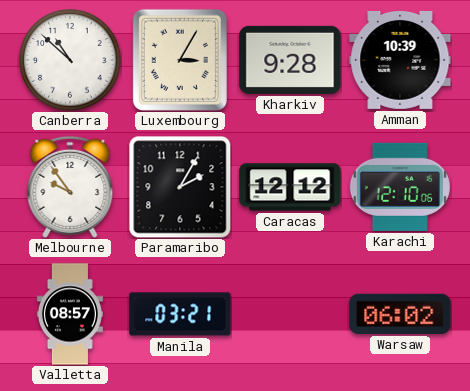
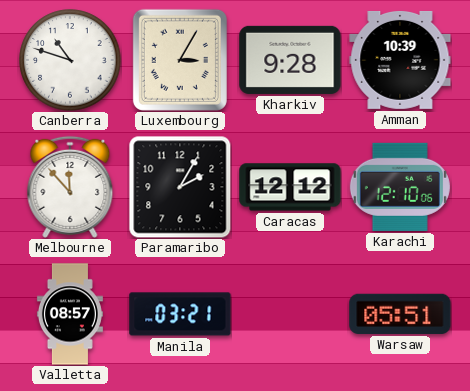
Canberra: 10:52 -> 10:48
Melbourne: 9:54 -> 11:53
Warsaw: 06:02 -> 05:51
